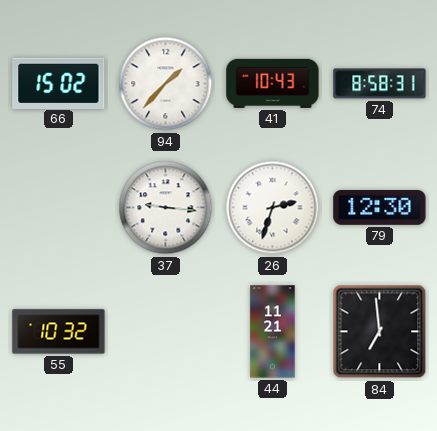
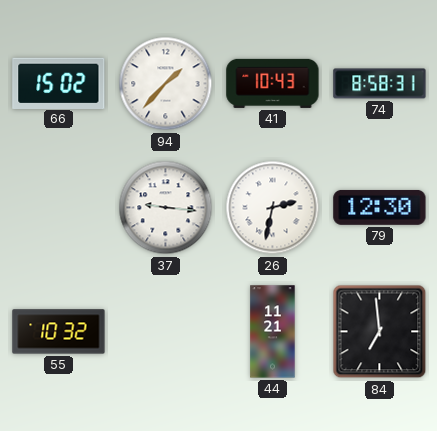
26: 2:33 -> 2:32
